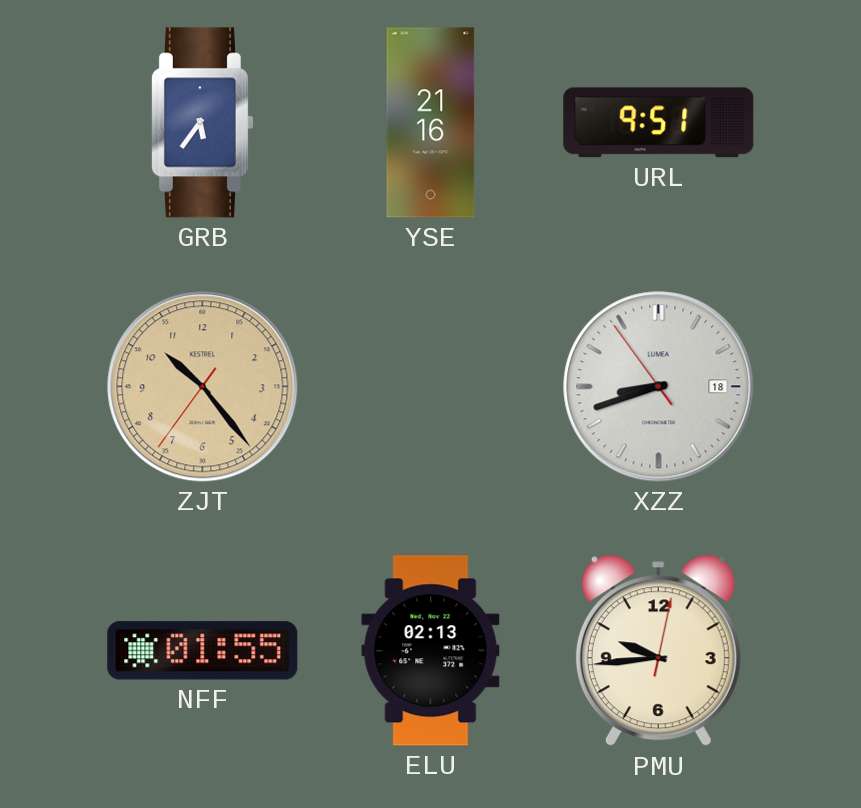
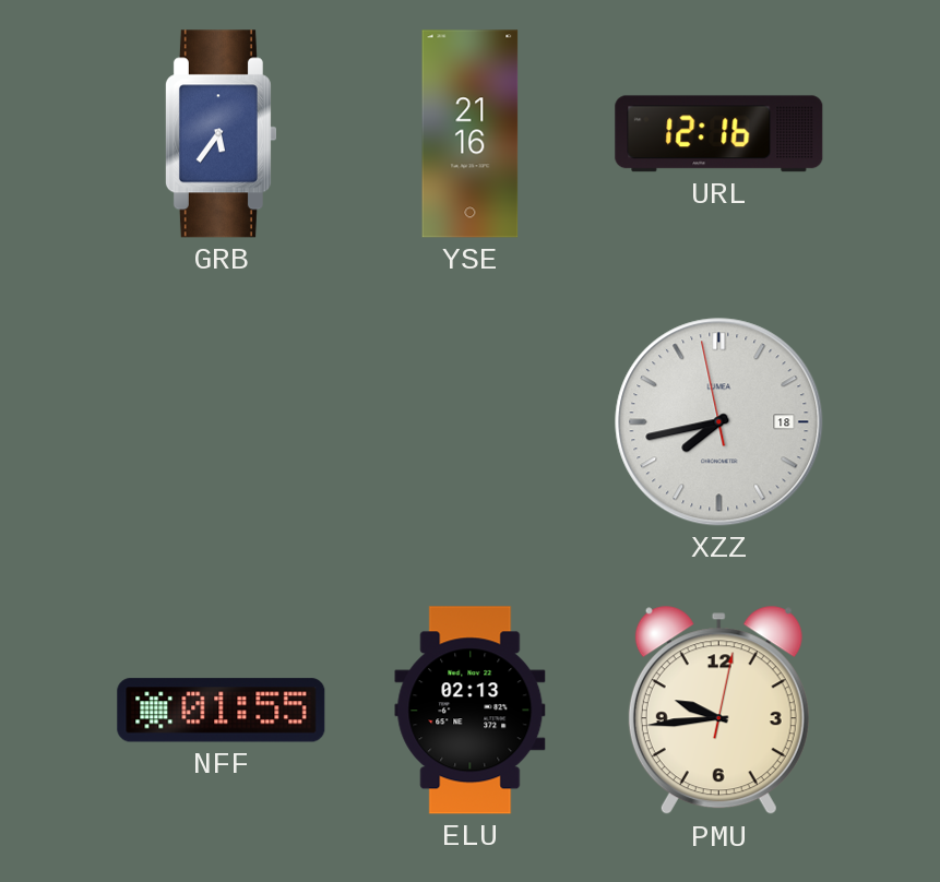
URL: 9:51 -> 12:16
ZJT: 10:23 -> none
XZZ: 8:41 -> 7:42
